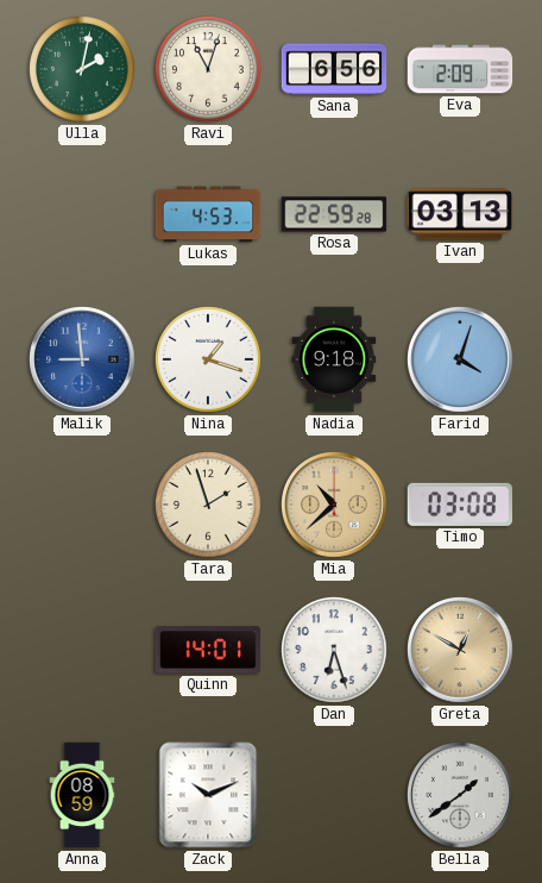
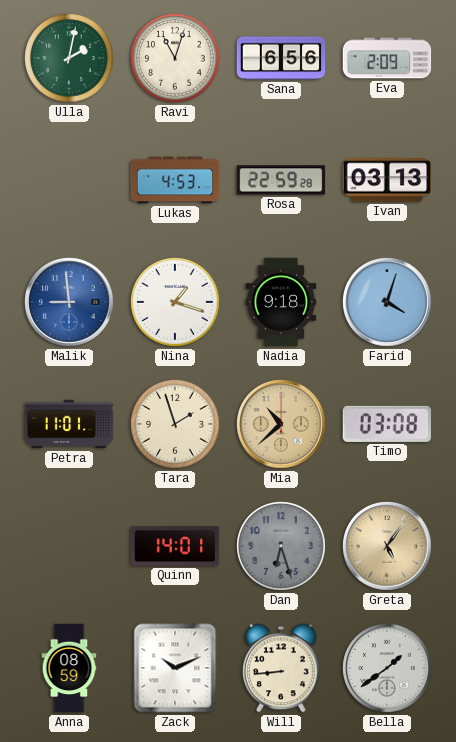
Petra: none -> 11:01
Dan dial: white -> grey
Greta: 12:50 -> 5:06
Will: none -> 8:44
